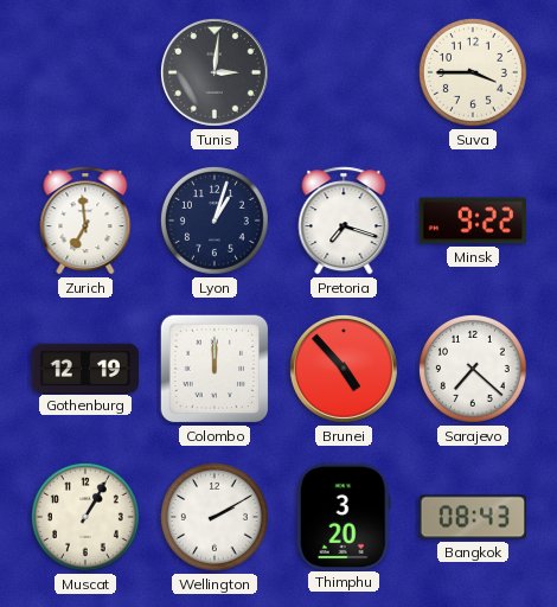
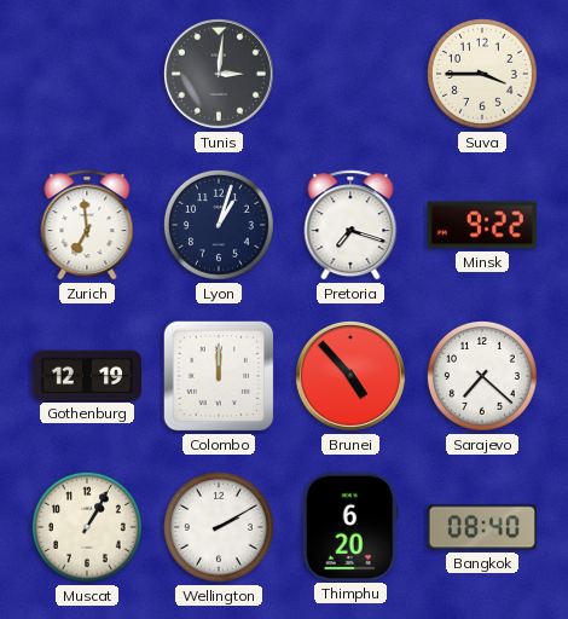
Thimphu: 3:20 -> 6:20
Bangkok: 08:43 -> 08:40
